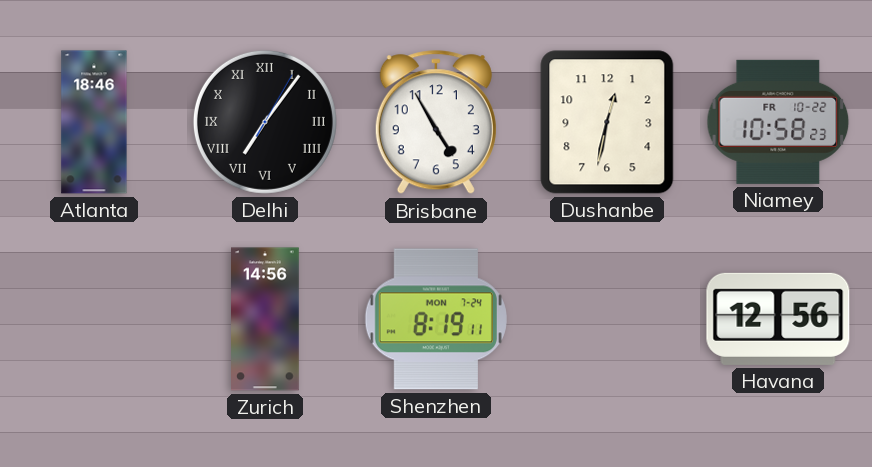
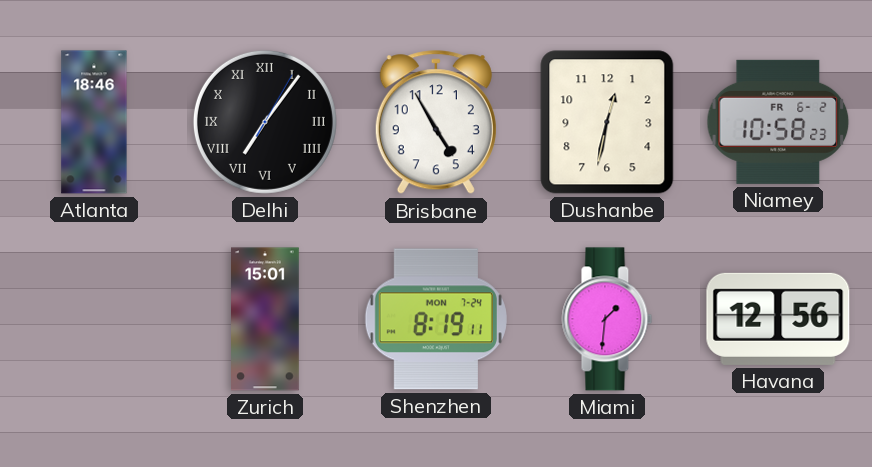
Niamey date: FR 10-22 -> FR 6-2
Zurich: 14:56 -> 15:01
Miami: none -> 1:31
